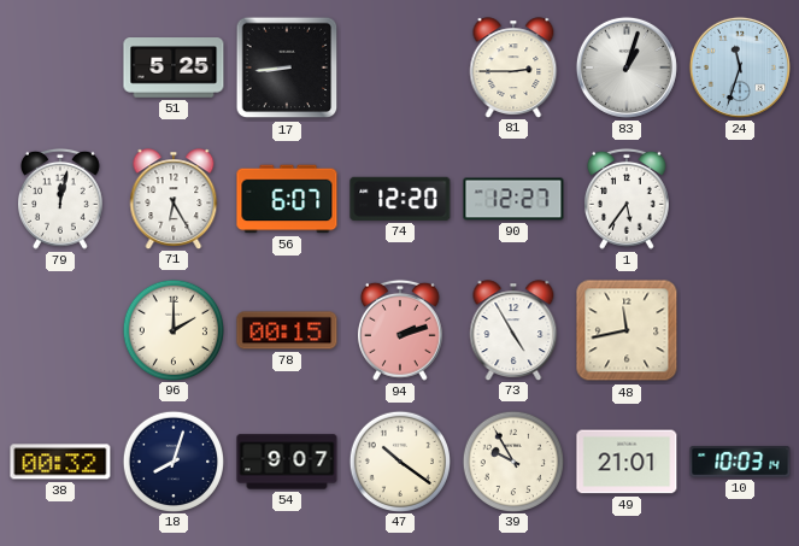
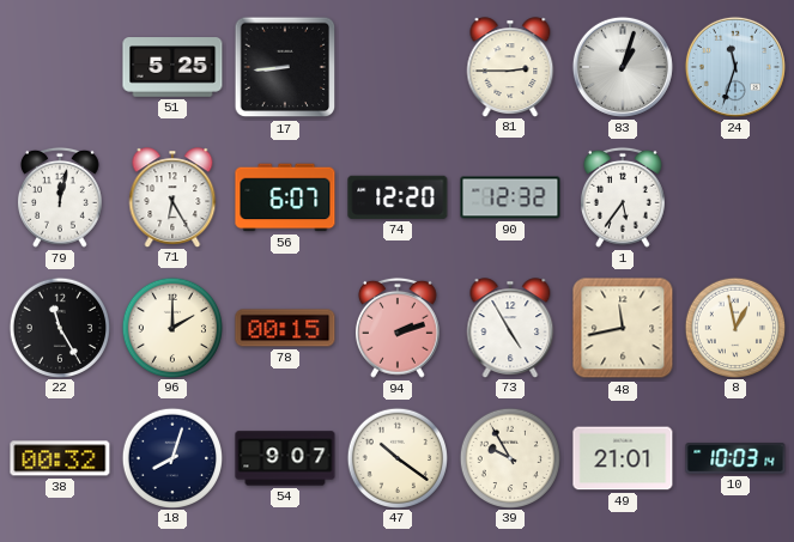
90: 12:27 -> 12:32
22: none -> 11:25
8: none -> 12:58
